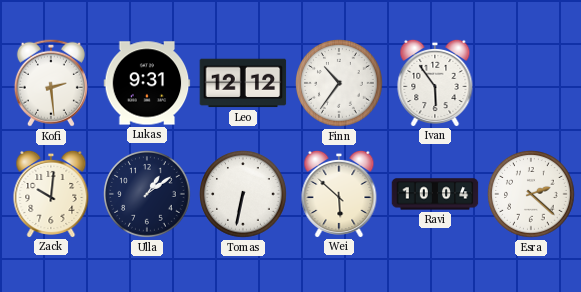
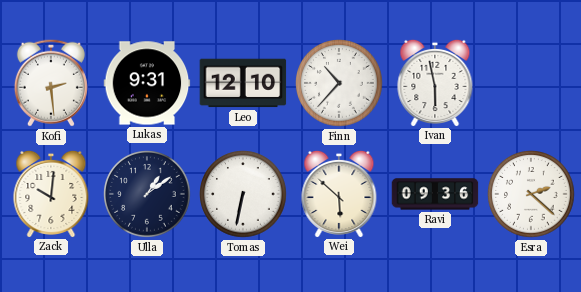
Leo: 12:12 -> 12:10
Finn: 10:36 -> 10:37
Ivan: 5:54 -> 5:58
Ravi: 10:04 -> 09:36
